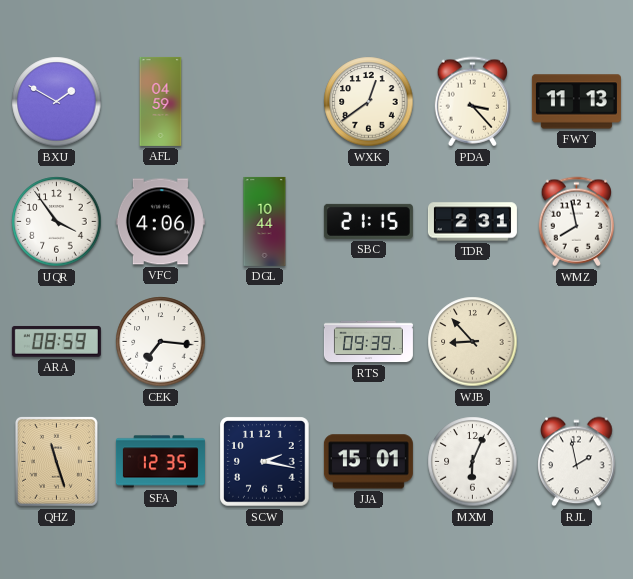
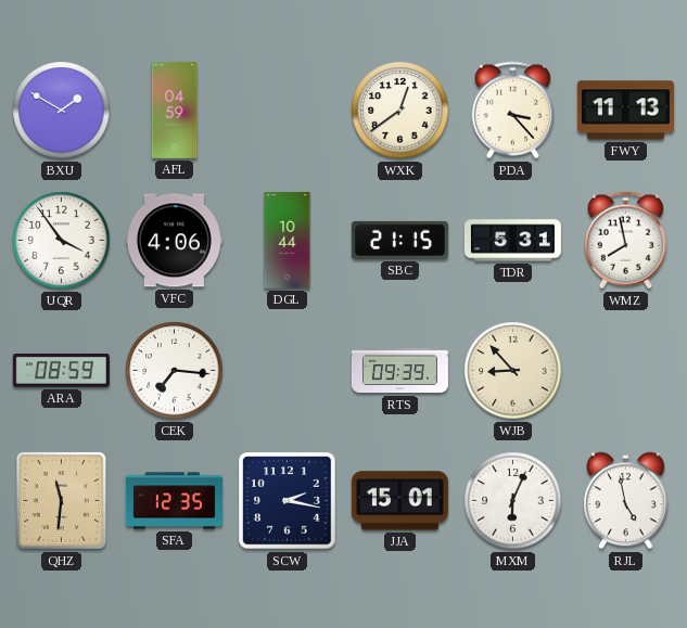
TDR: 2:31 -> 5:31
QHZ: 11:27 -> 11:31
RJL: 1:58 -> 4:58
